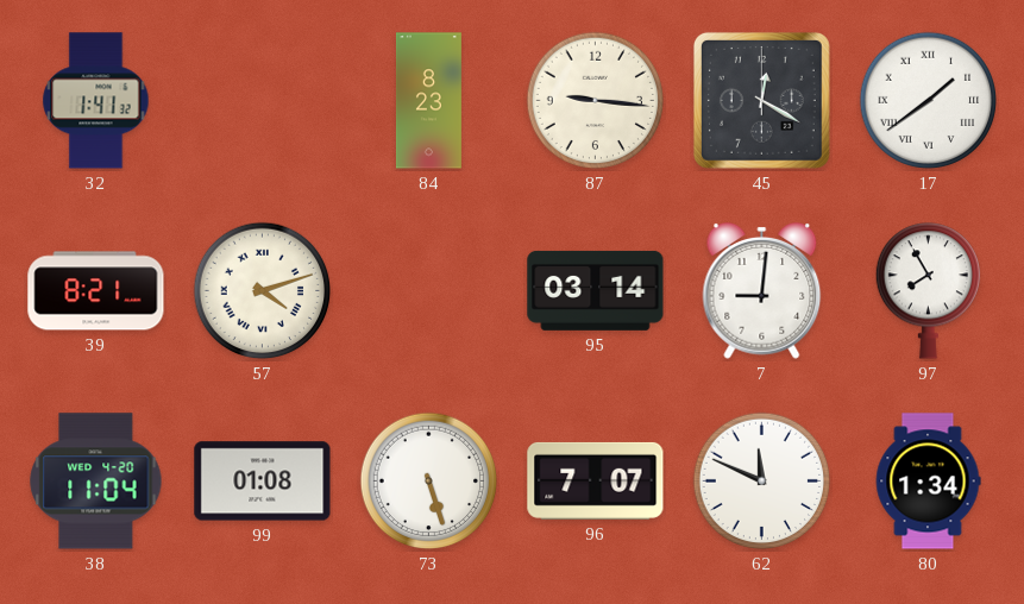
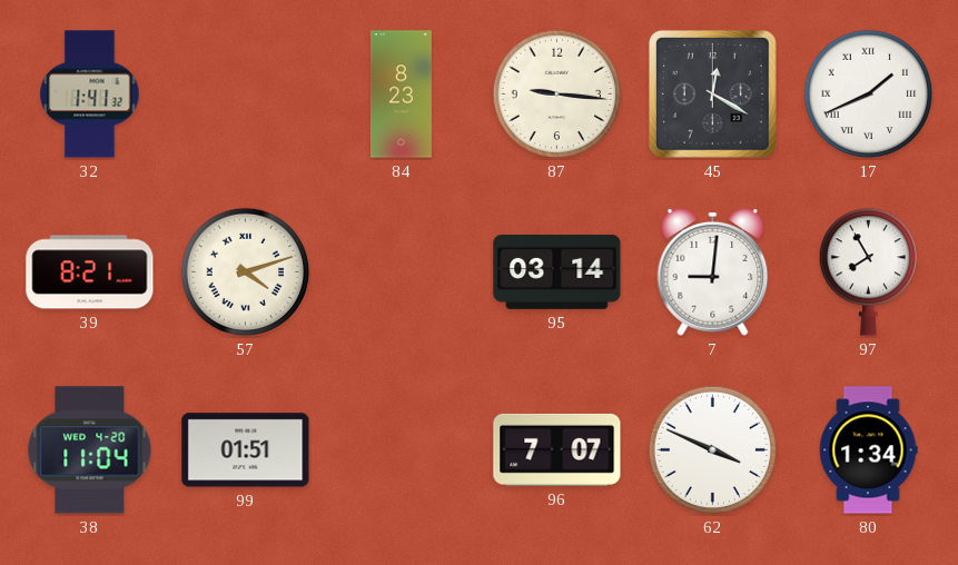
17: 1:39 -> 1:41
99: 01:08 -> 01:51
73: 5:27 -> none
62: 11:49 -> 3:49
